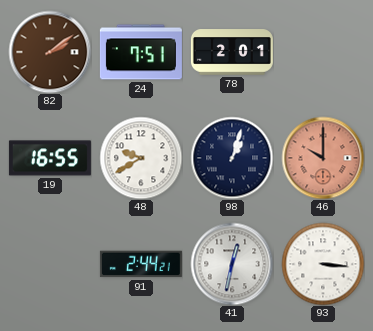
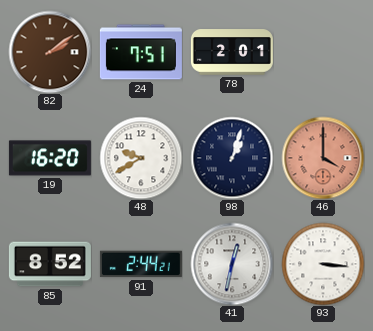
19: 16:55 -> 16:20
46: 10:00 -> 4:00
85: none -> 8:52
